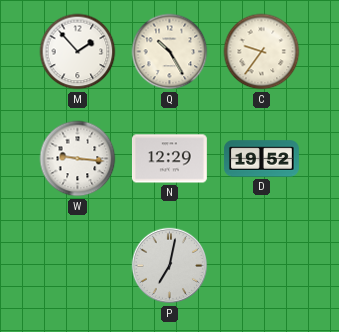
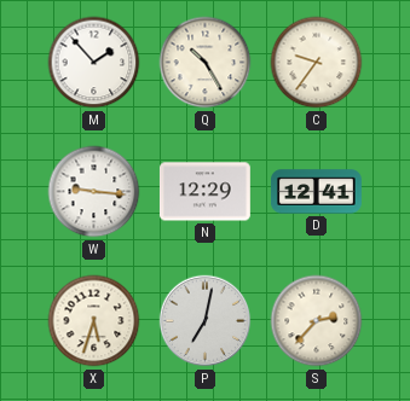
D: 19:52 -> 12:41
X: none -> 5:33
S: none -> 2:37
